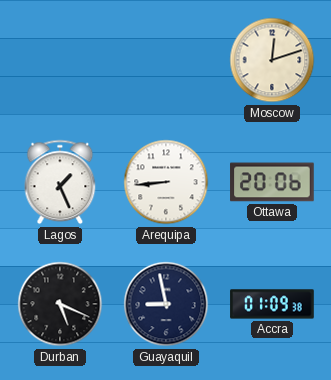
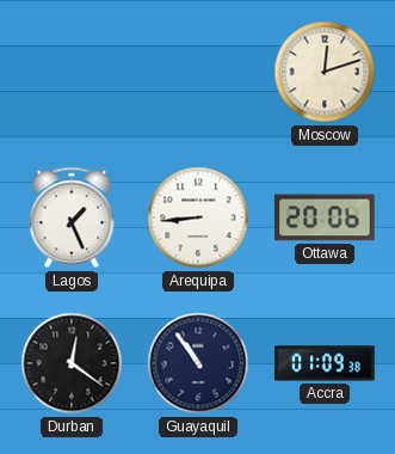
Durban: 5:19 -> 12:21
Guayaquil: 8:58 -> 10:54
